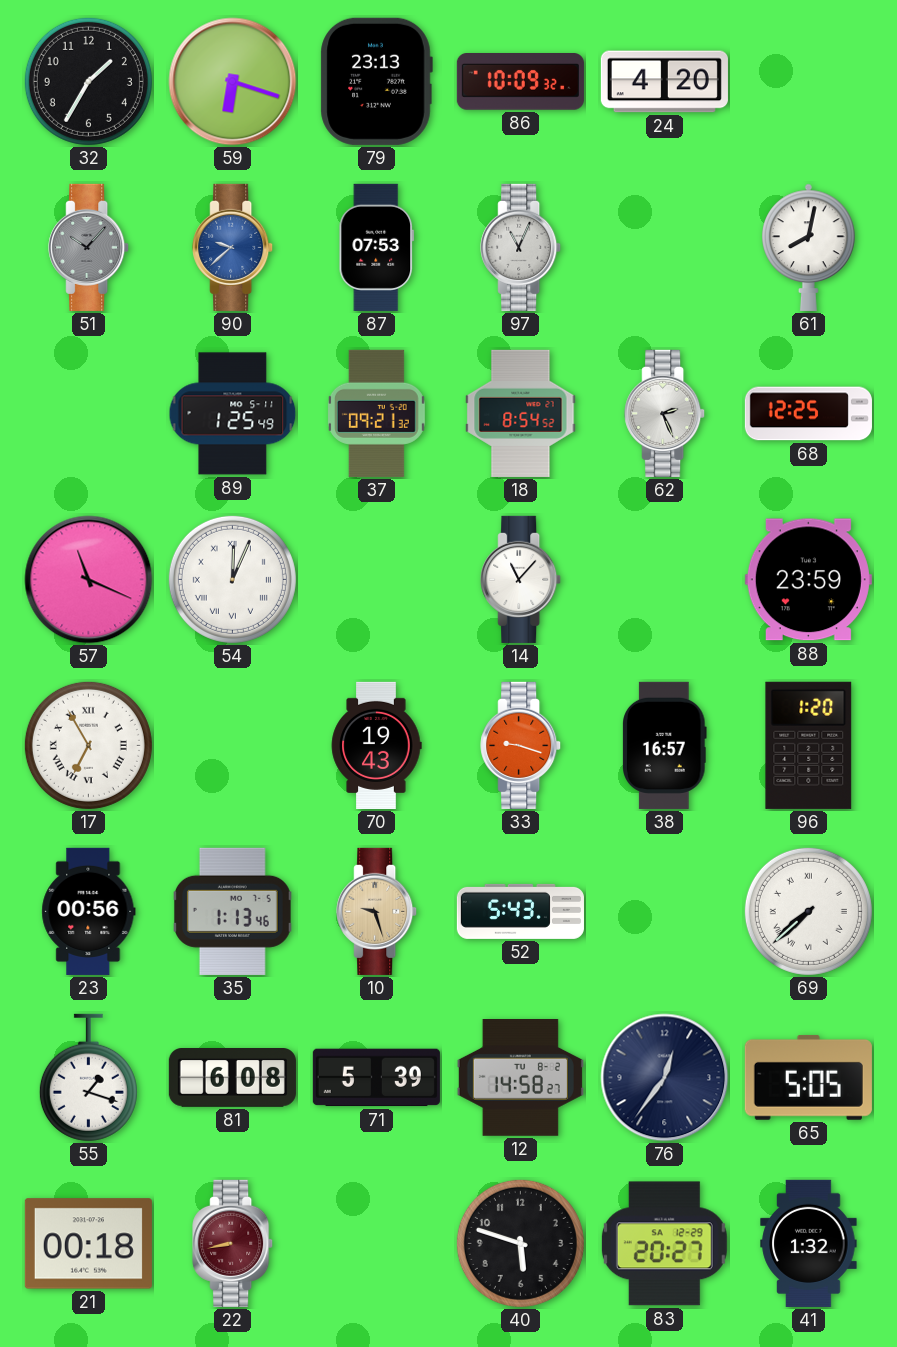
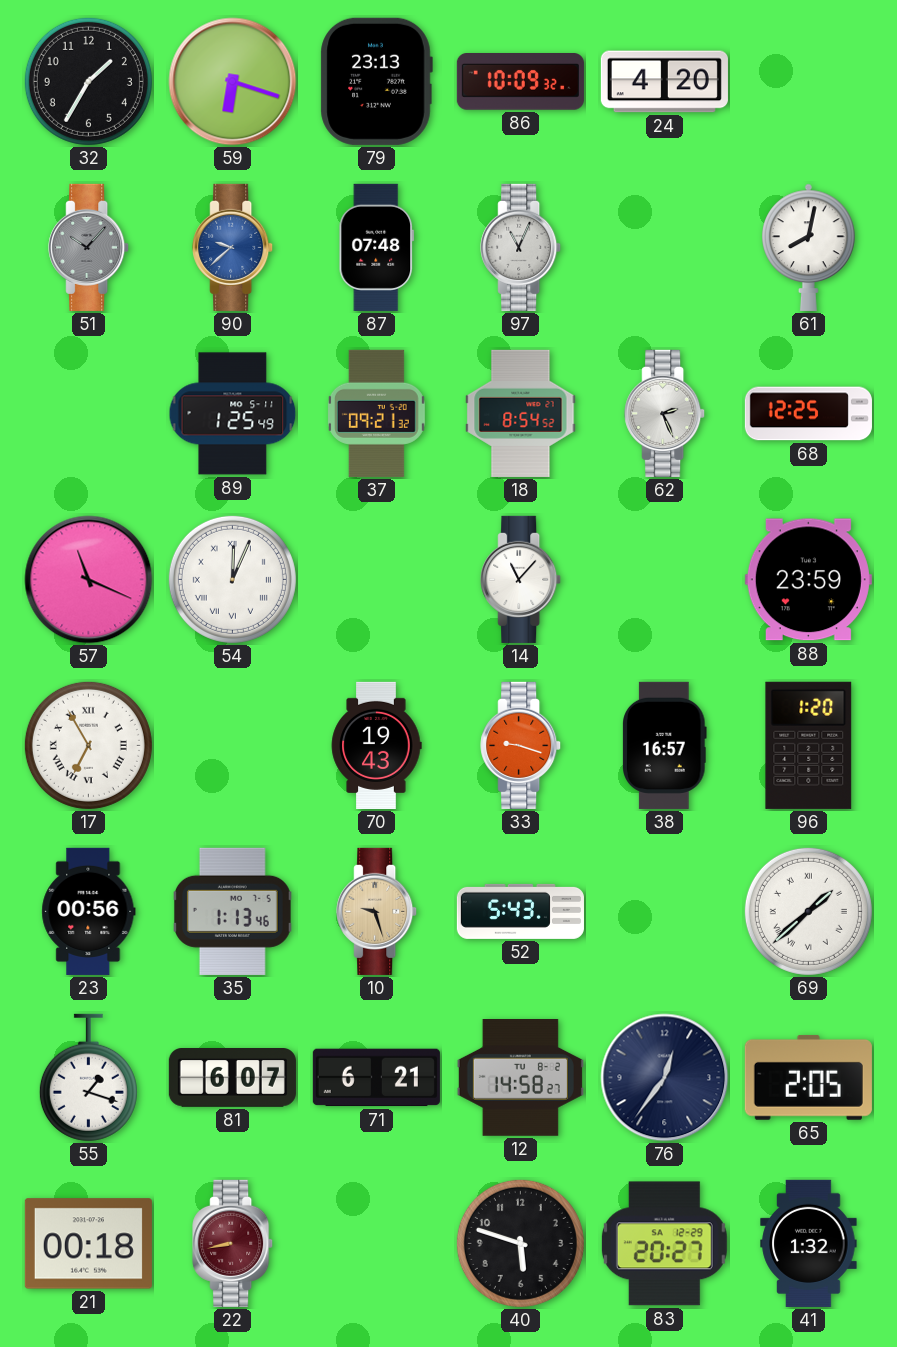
87: 07:53 -> 07:48
69: 7:38 -> 1:38
81: 6:08 -> 6:07
71: 5:39 -> 6:21
65: 5:05 -> 2:05
